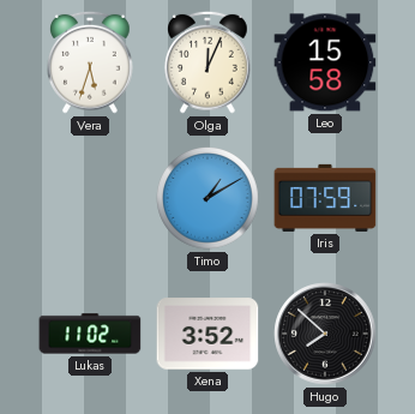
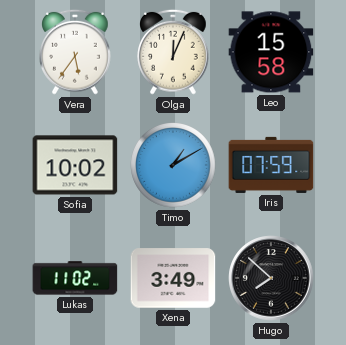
Vera: 5:33 -> 5:36
Sofia: none -> 10:02
Xena: 3:52 -> 3:49
